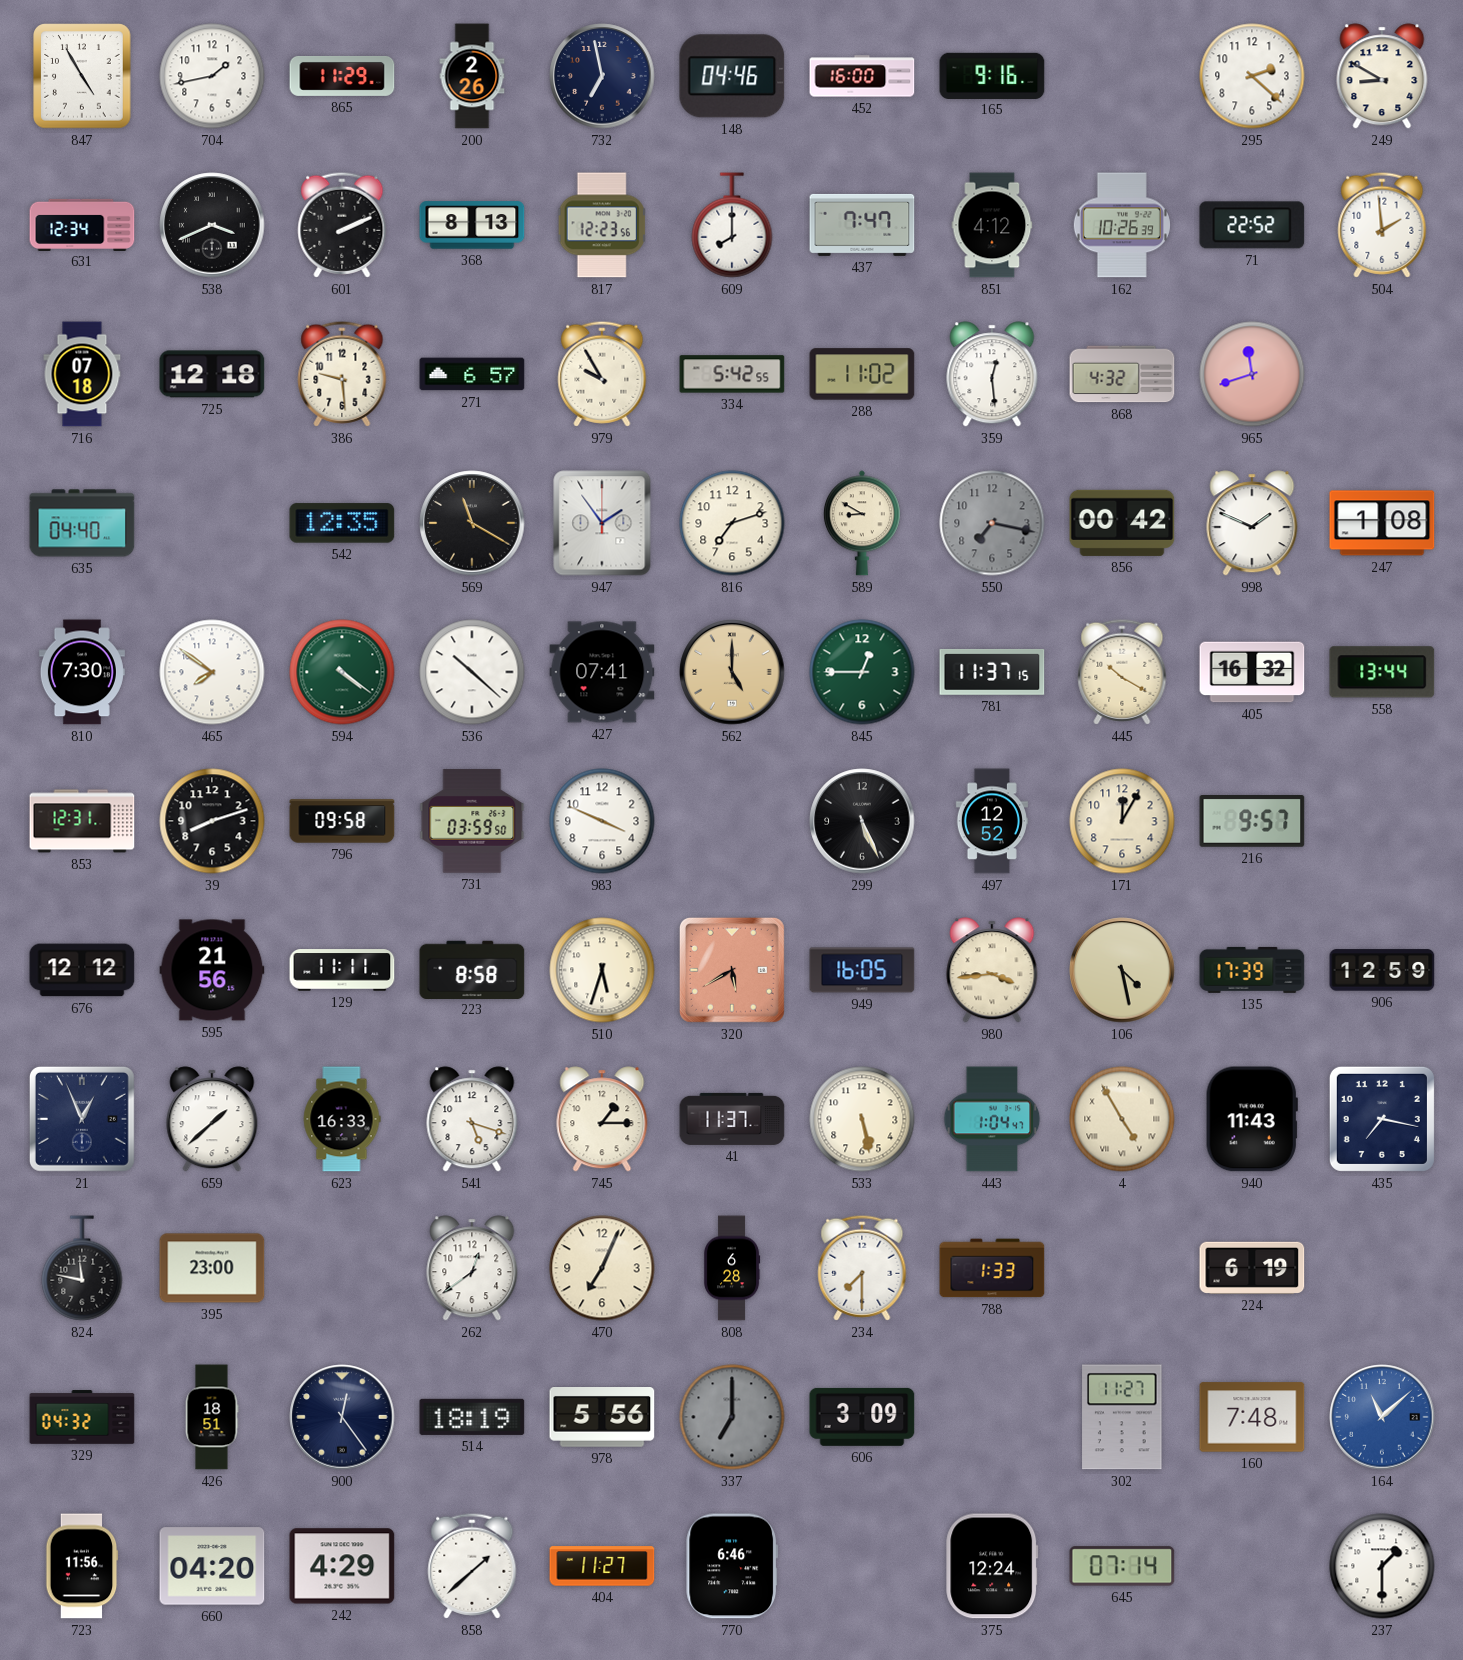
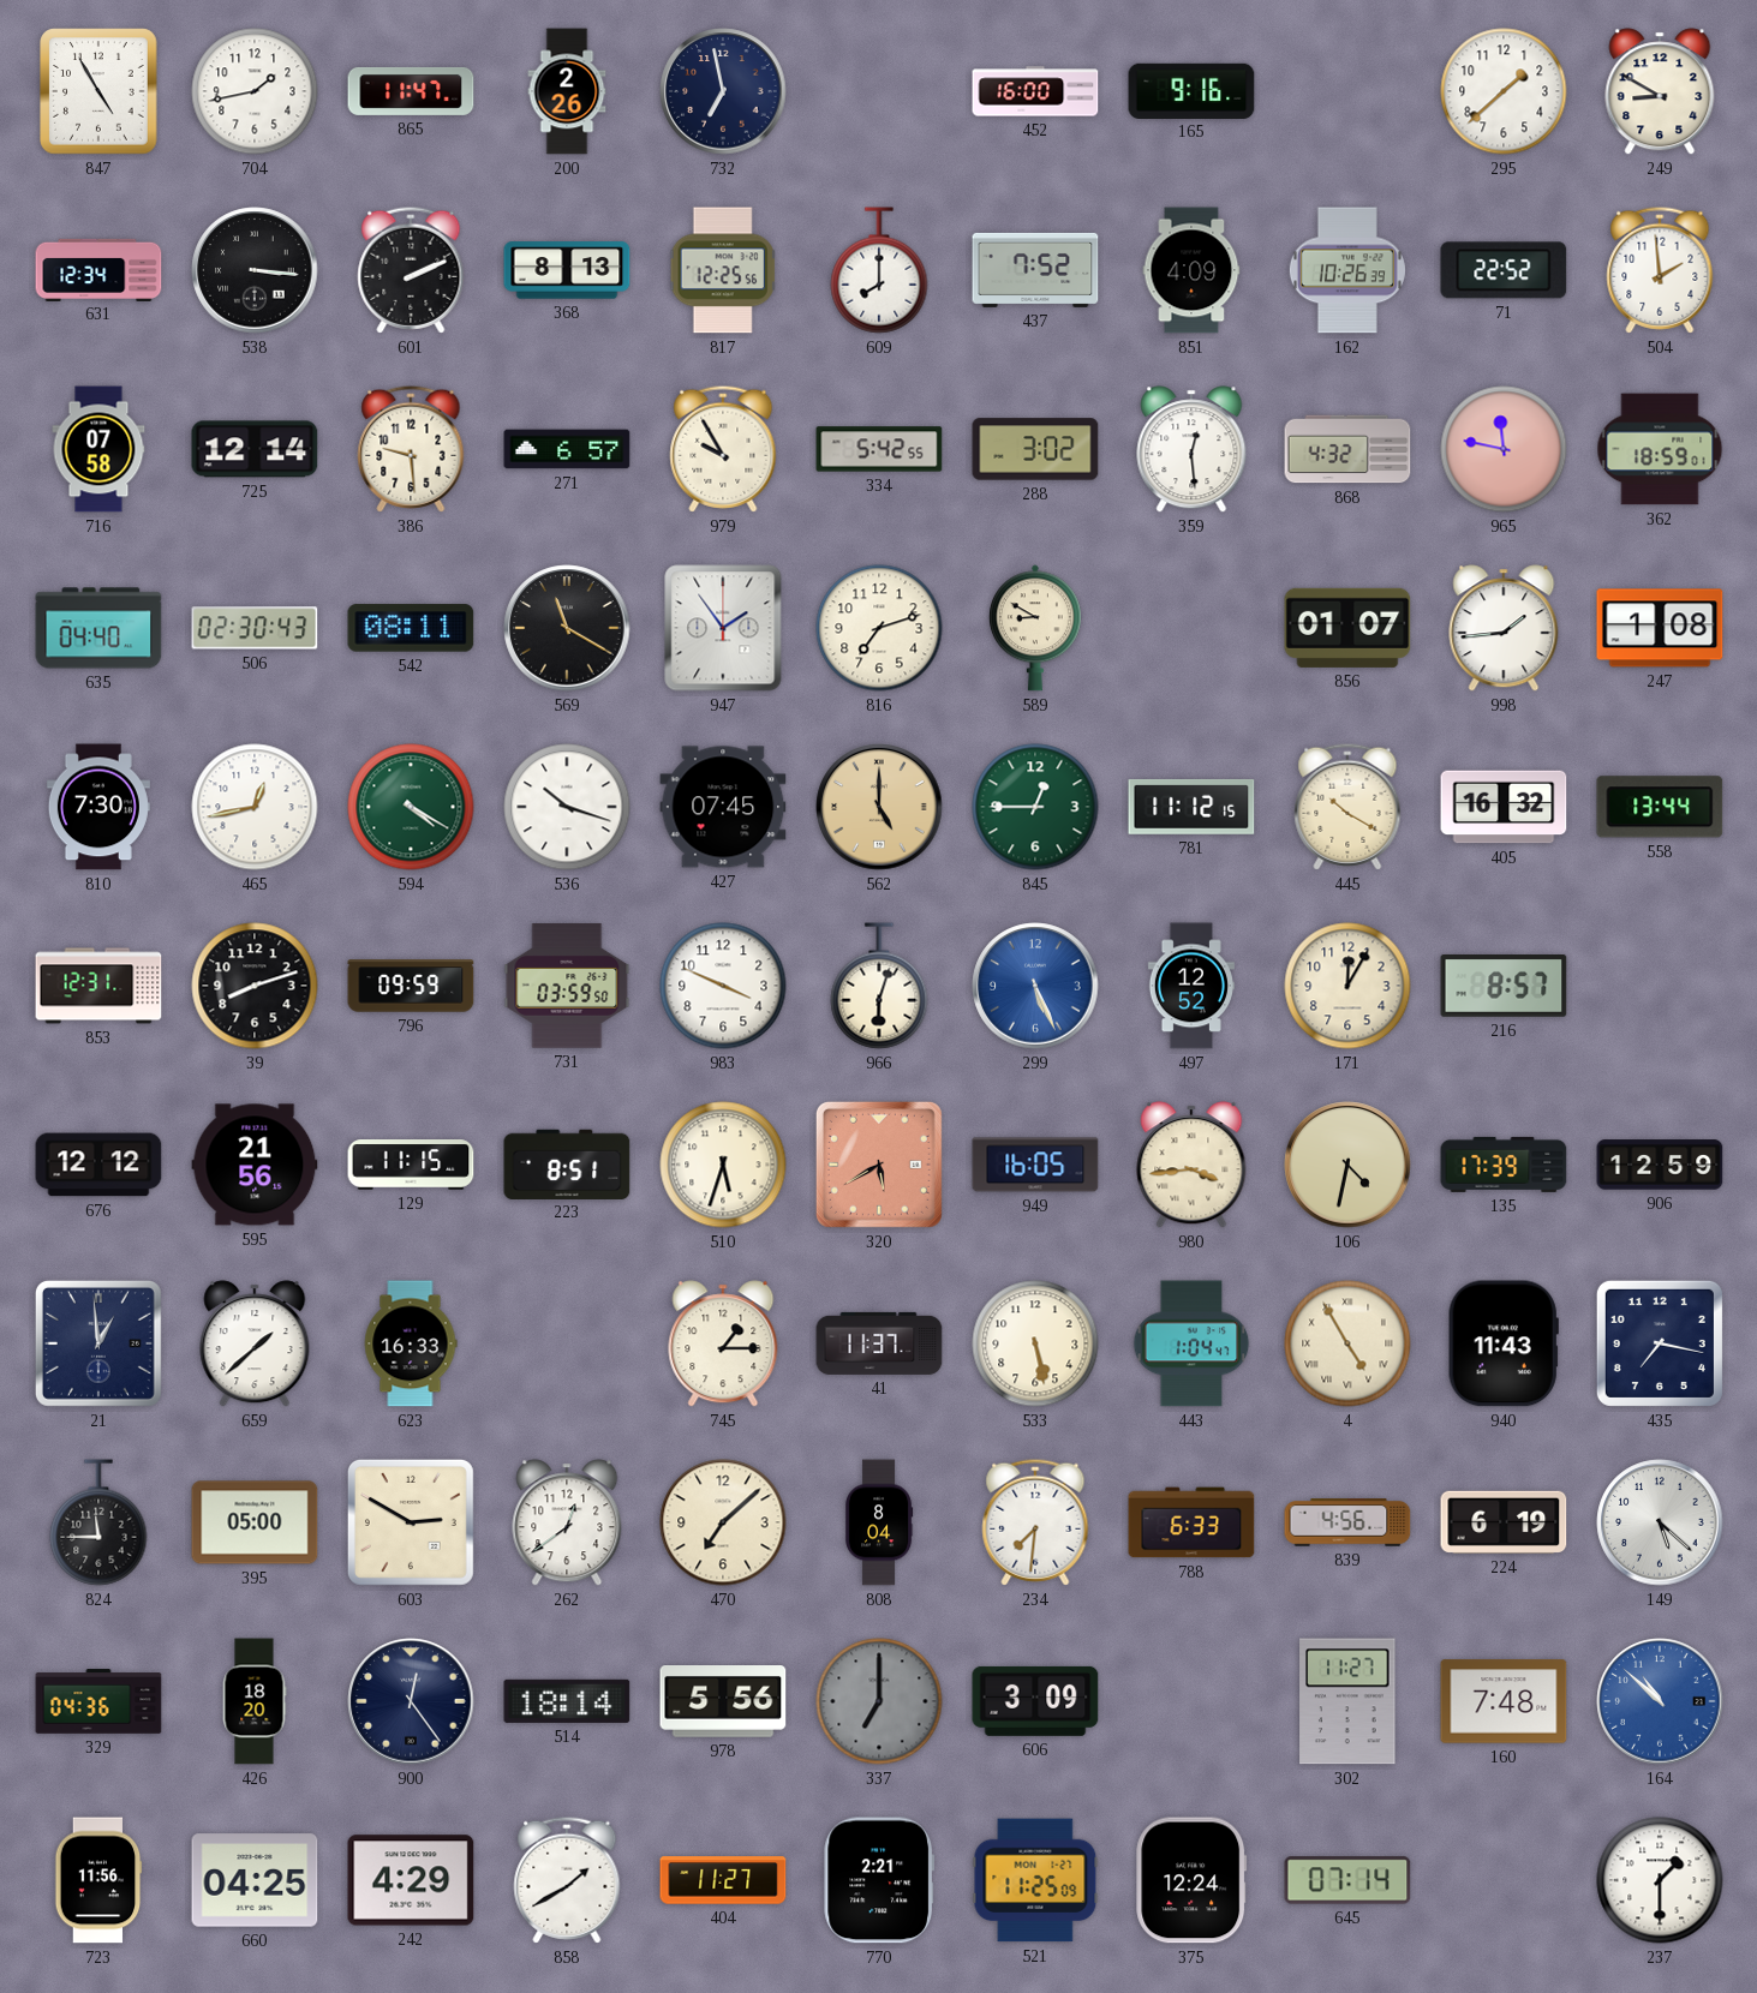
865: 11:29 -> 11:47
148: 04:46 -> none
295: 2:22 -> 1:38
538: 3:41 -> 3:16
817: 12:23 -> 12:25
437: 7:47 -> 7:52
851: 4:12 -> 4:09
716: 07:18 -> 07:58
725: 12:18 -> 12:14
288: 11:02 -> 3:02
965: 11:42 -> 11:47
362: none -> 18:59
506: none -> 02:30
542: 12:35 -> 08:11
550: 7:17 -> none
856: 00:42 -> 01:07
998: 1:49 -> 1:44
465: 7:51 -> 12:43
594: 4:21 -> 4:20
536: 10:22 -> 10:18
427: 07:41 -> 07:45
781: 11:37 -> 11:12
796: 09:58 -> 09:59
966: none -> 6:03
299 dial: black -> blue
216: 9:57 -> 8:57
129: 11:11 -> 11:15
223: 8:58 -> 8:51
106: 4:28 -> 4:32
21: 12:56 -> 12:59
541: 5:18 -> none
824: 11:47 -> 11:45
395: 23:00 -> 05:00
603: none -> 2:50
470: 7:04 -> 7:08
808: 6:28 -> 8:04
234: 7:30 -> 7:31
788: 1:33 -> 6:33
839: none -> 4:56
149: none -> 5:22
329: 04:32 -> 04:36
426: 18:51 -> 18:20
514: 18:19 -> 18:14
164: 11:08 -> 10:52
660: 04:20 -> 04:25
858: 1:38 -> 1:40
770: 6:46 -> 2:21
521: none -> 11:25
